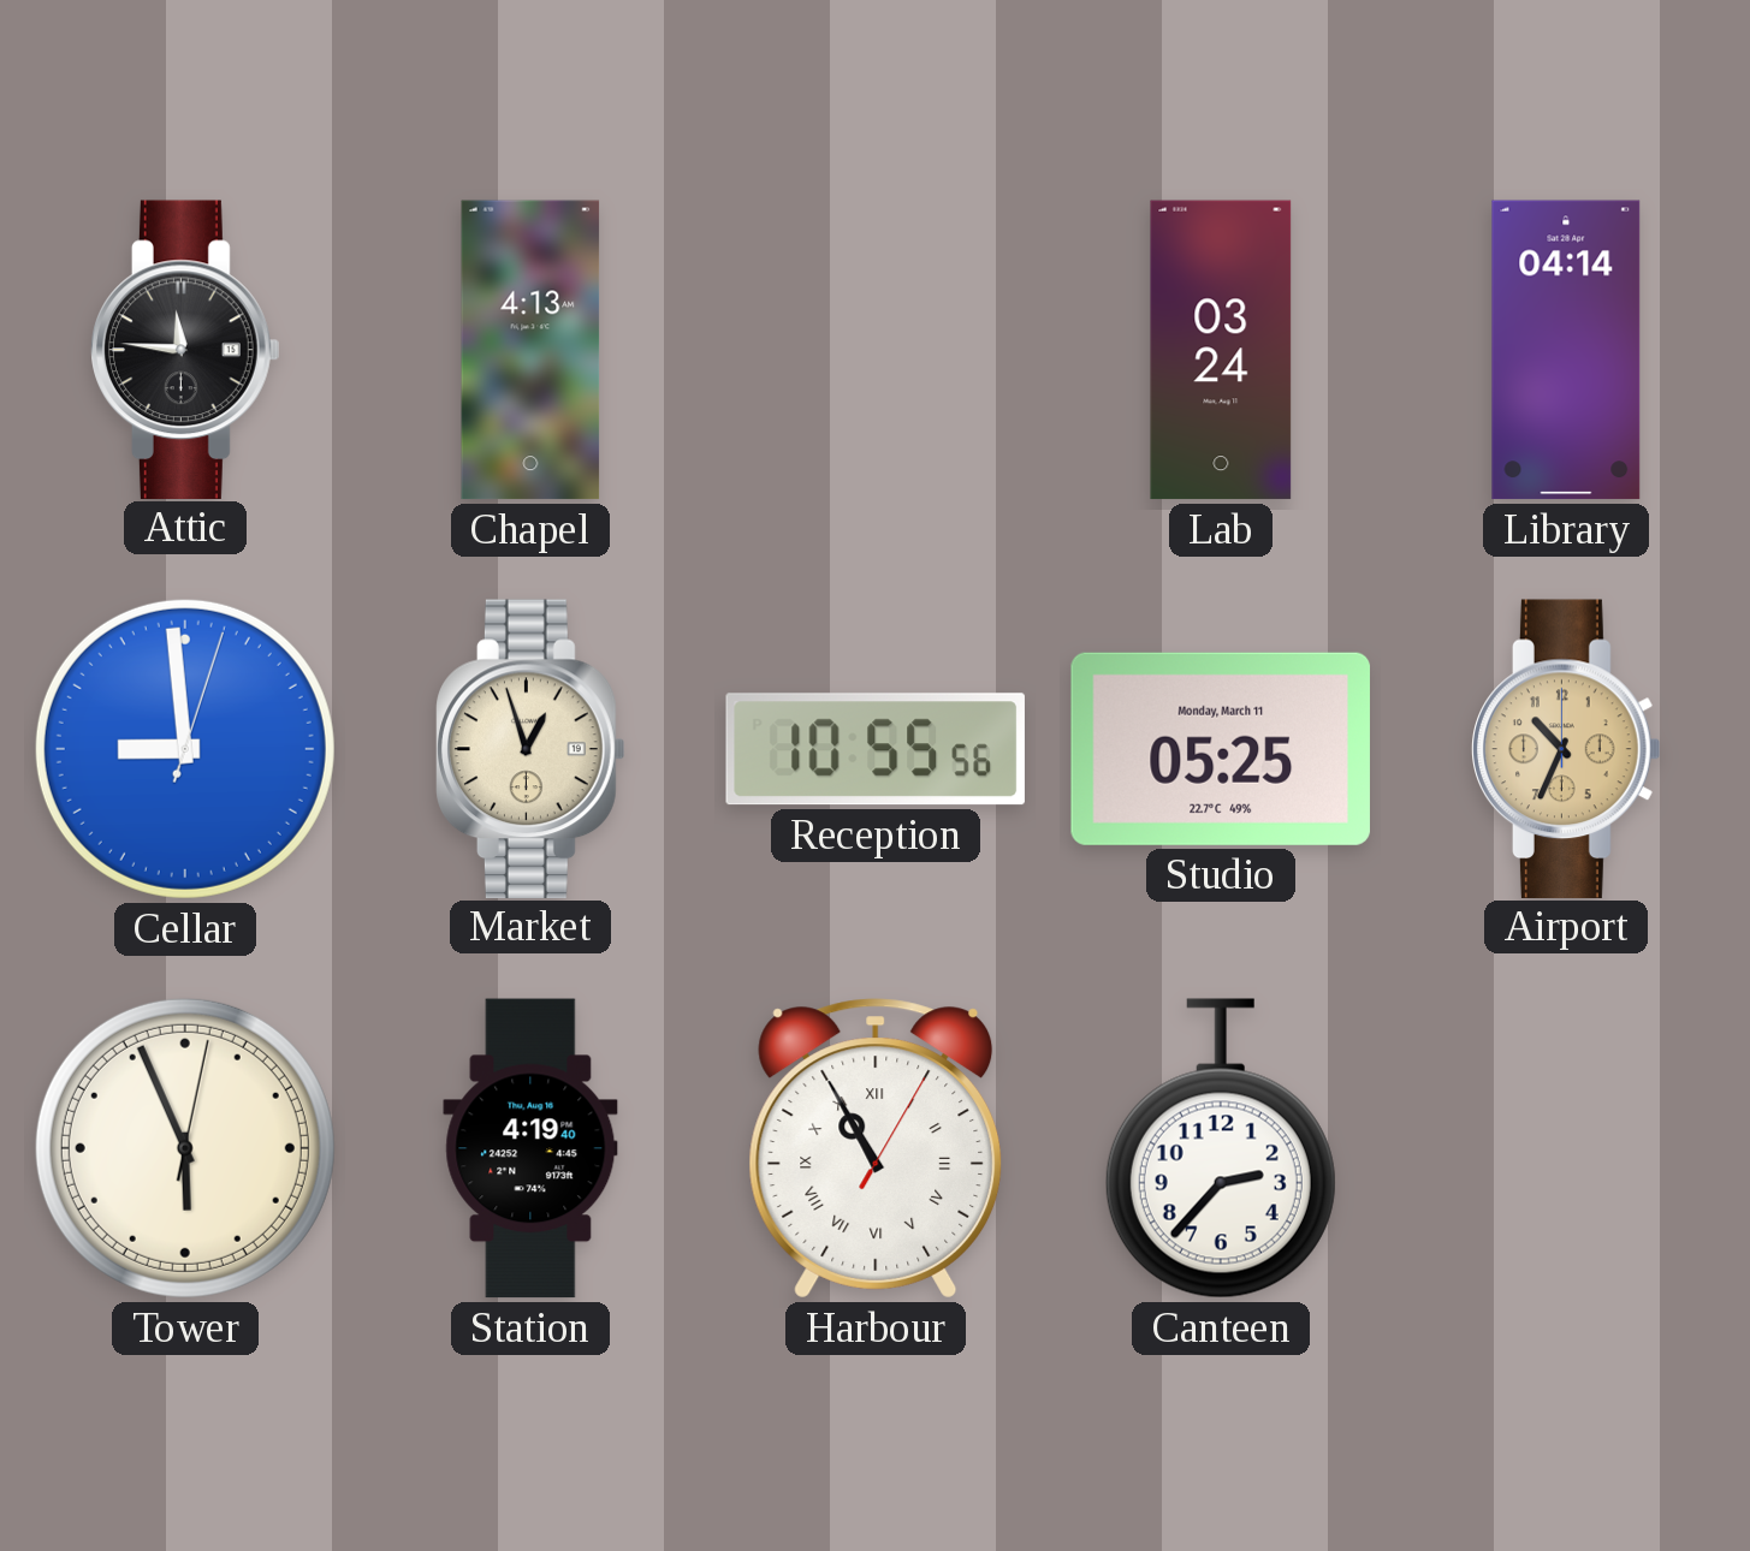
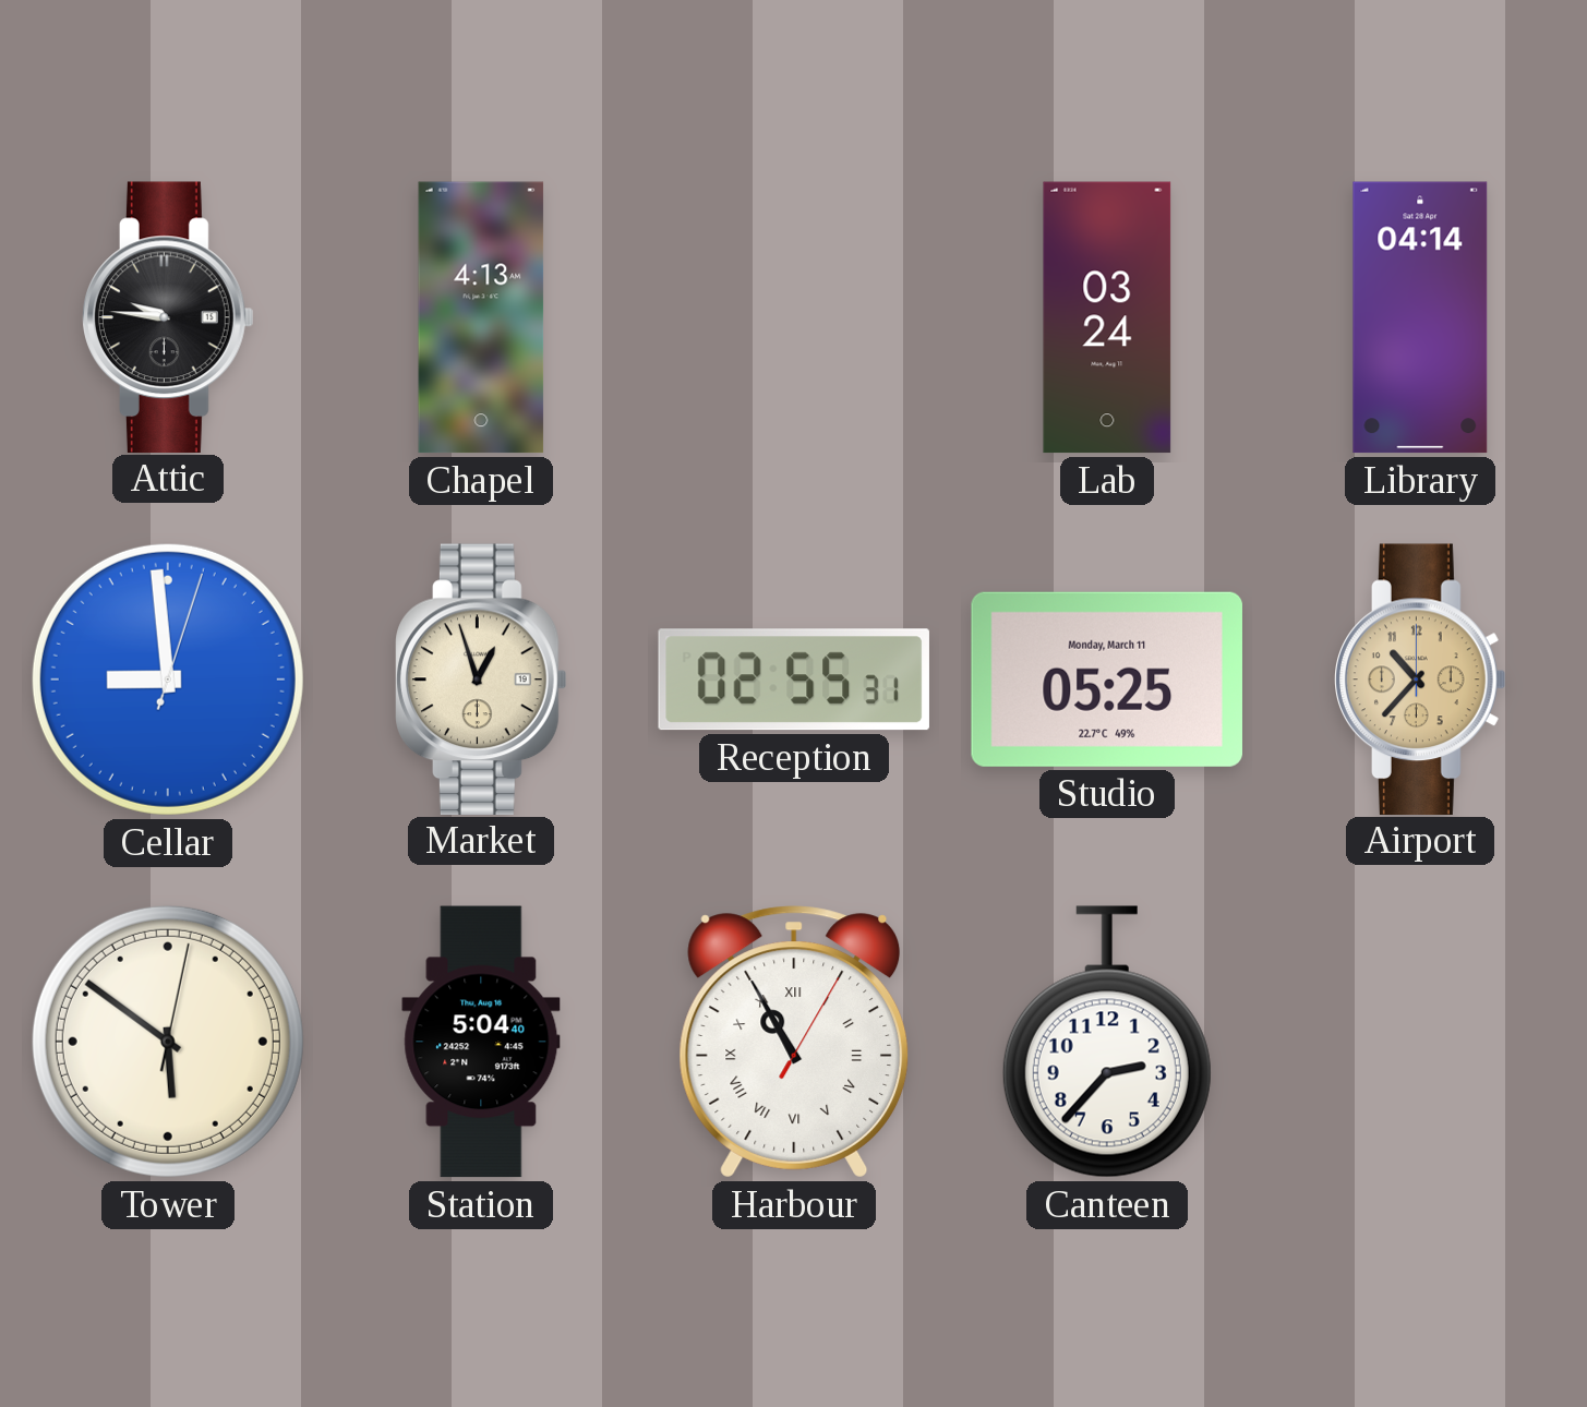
Attic: 11:46 -> 9:46
Reception: 10:55 -> 02:55
Airport: 10:34 -> 10:37
Tower: 5:56 -> 5:51
Station: 4:19 -> 5:04
